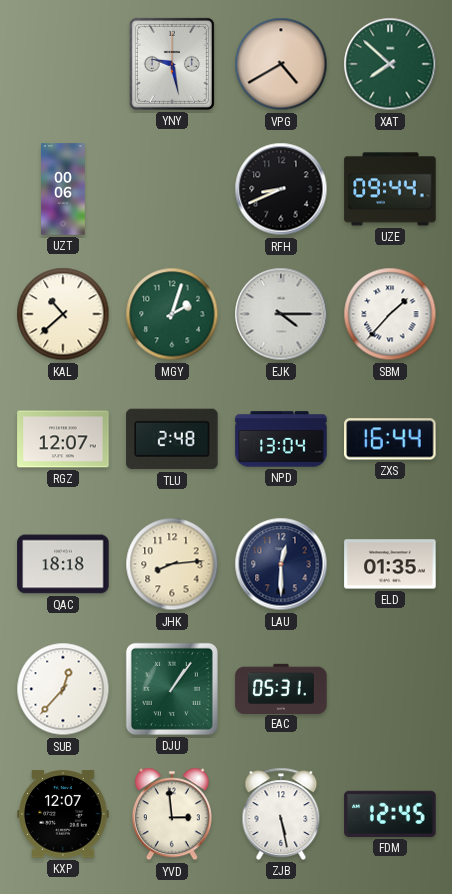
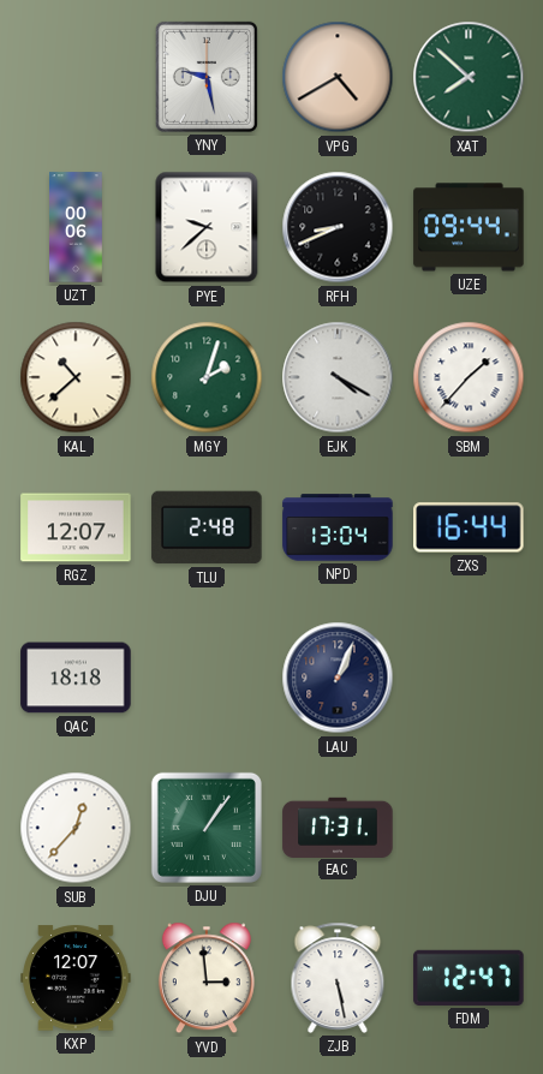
PYE: none -> 9:38
EJK: 4:15 -> 4:20
JHK: 8:14 -> none
LAU: 12:30 -> 1:04
ELD: 01:35 -> none
EAC: 05:31 -> 17:31
FDM: 12:45 -> 12:47
